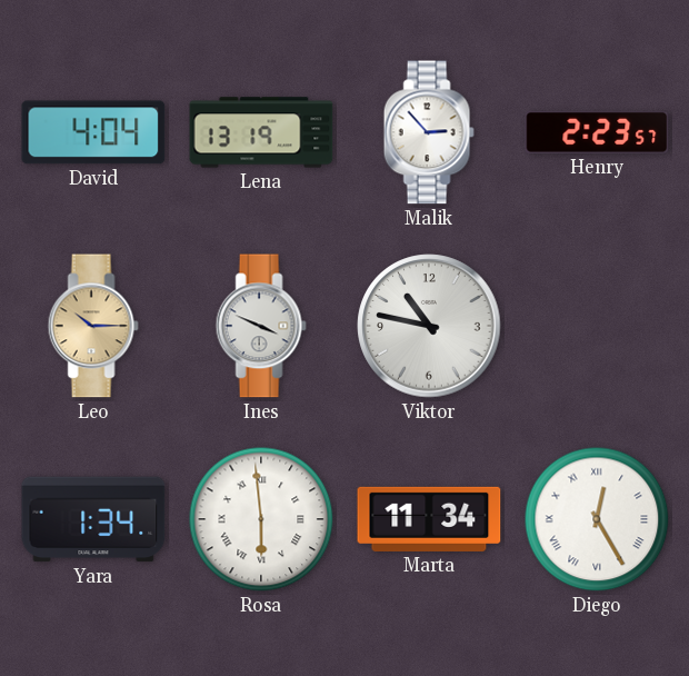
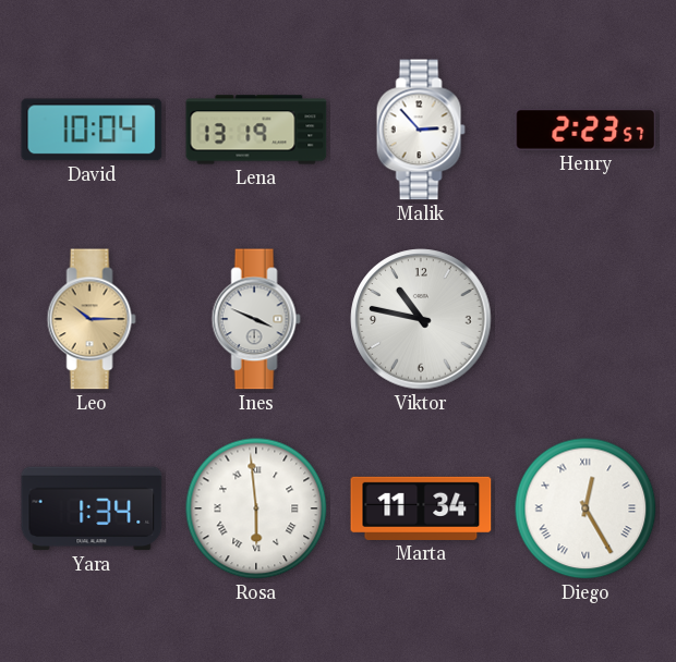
David: 4:04 -> 10:04
